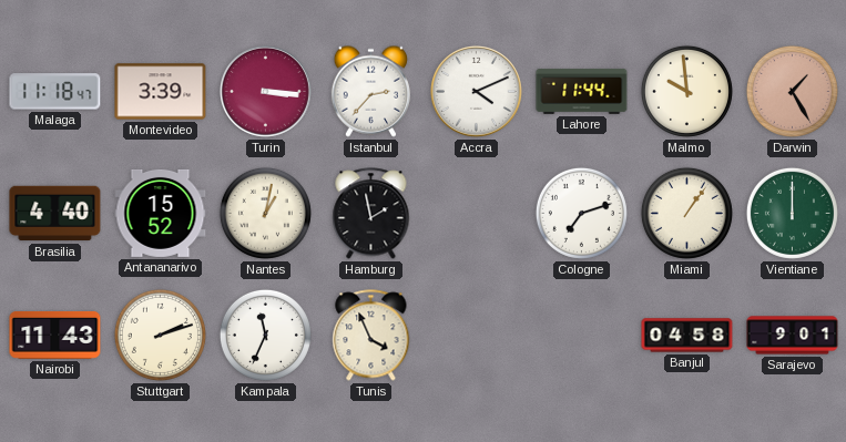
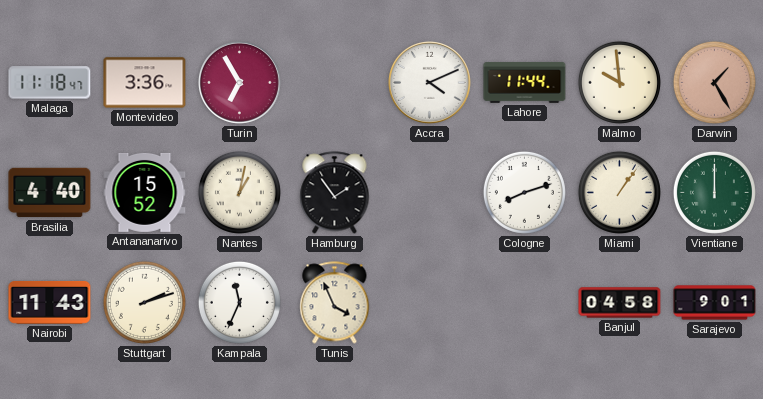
Montevideo: 3:39 -> 3:36
Turin: 3:16 -> 6:55
Istanbul: 2:37 -> none
Hamburg: 1:58 -> 1:54
Cologne: 7:12 -> 8:12
